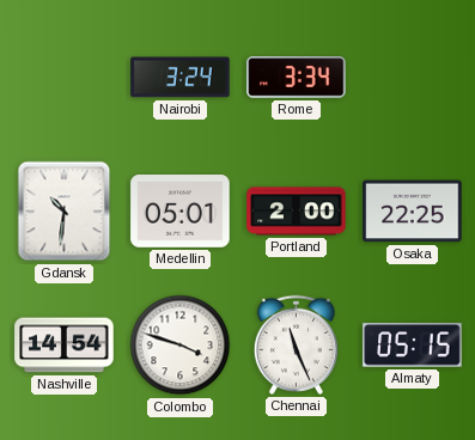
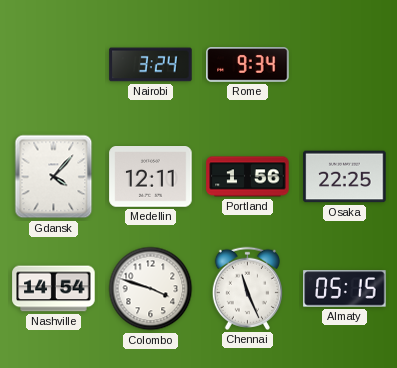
Rome: 3:34 -> 9:34
Gdansk: 10:31 -> 4:07
Medellin: 05:01 -> 12:11
Portland: 2:00 -> 1:56
